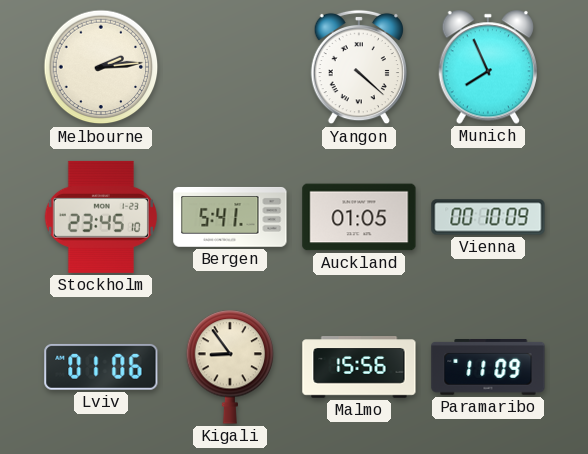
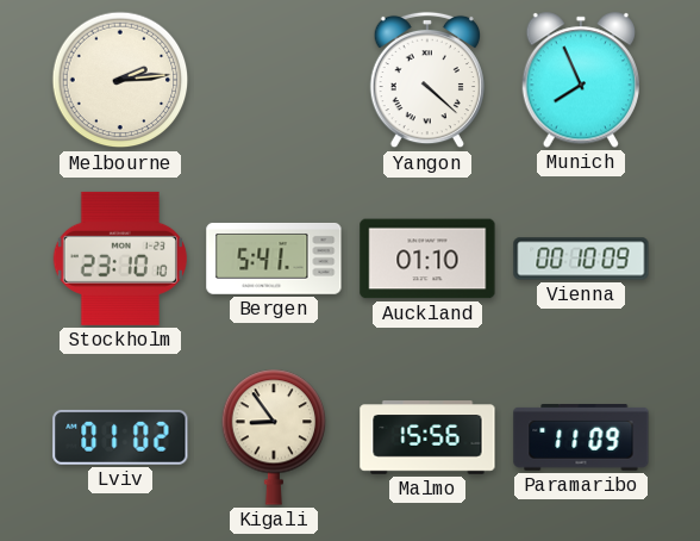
Stockholm: 23:45 -> 23:10
Auckland: 01:05 -> 01:10
Lviv: 01:06 -> 01:02
